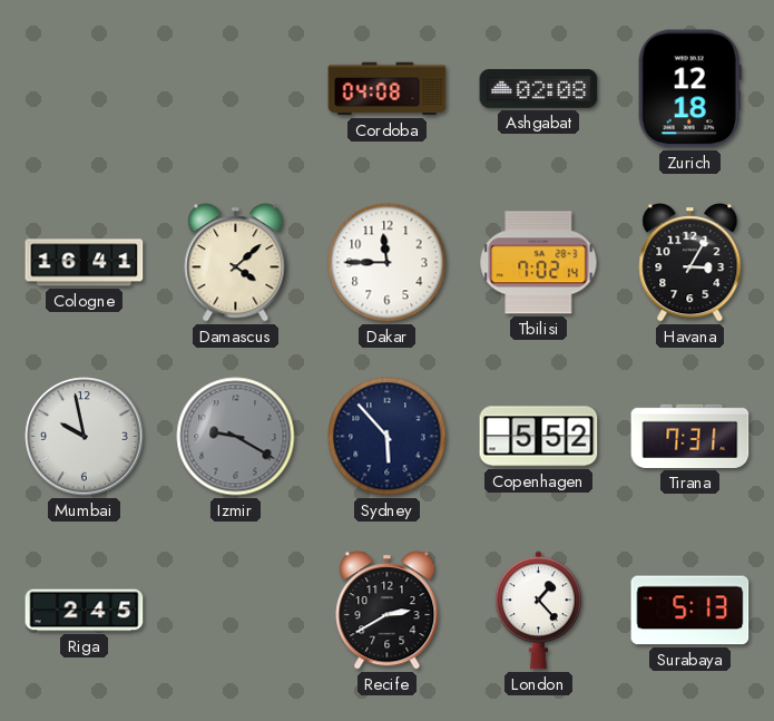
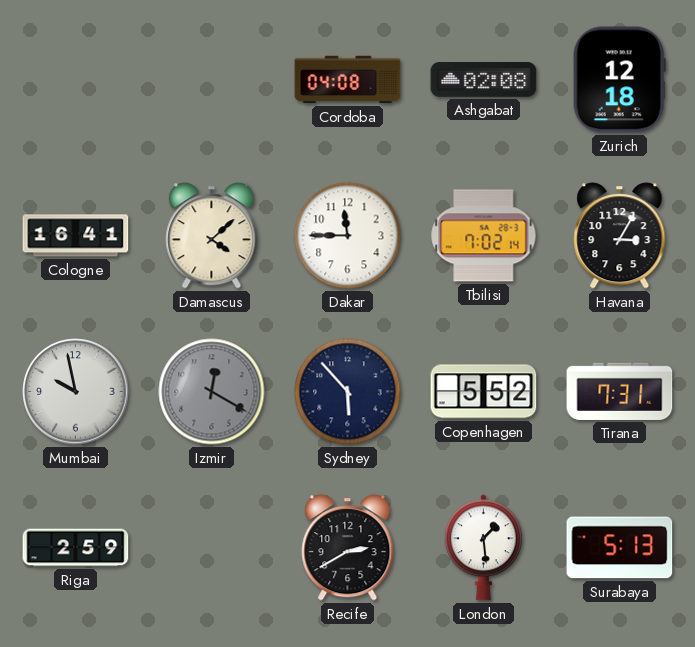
Izmir: 9:20 -> 12:20
Riga: 2:45 -> 2:59
London: 1:23 -> 1:29
